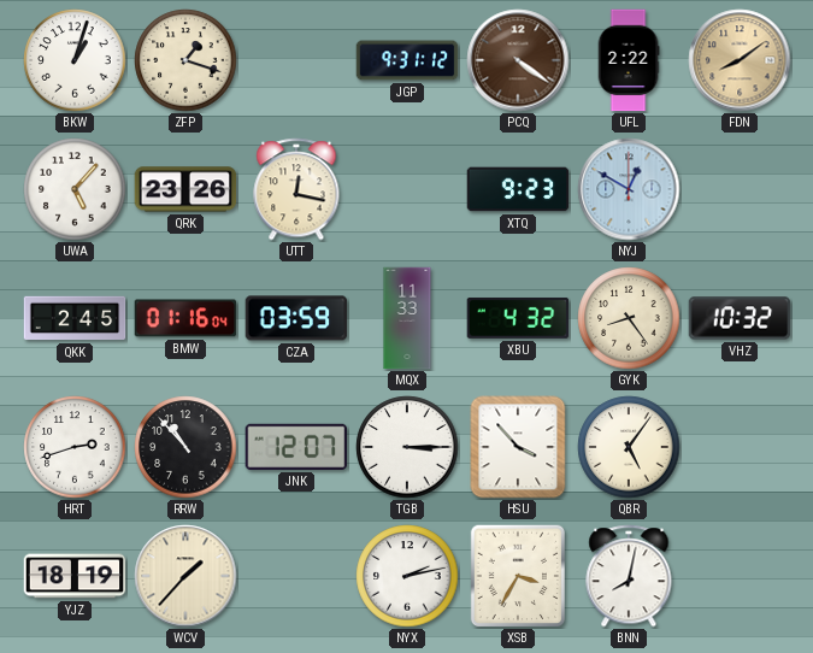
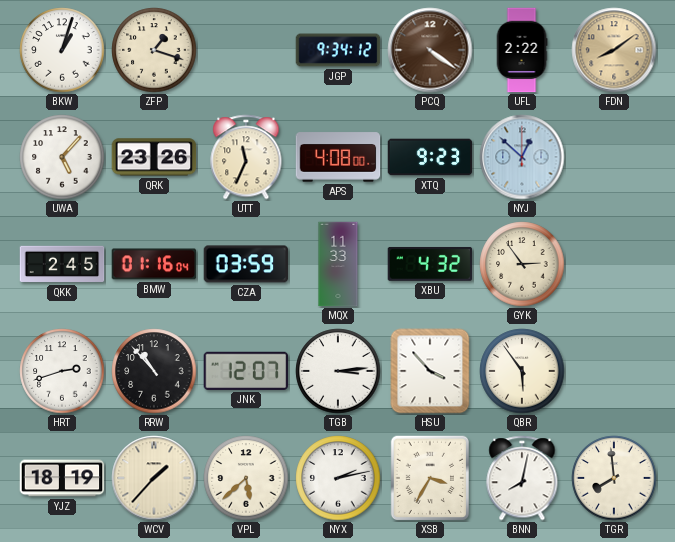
JGP: 9:31 -> 9:34
UTT: 12:17 -> 11:34
APS: none -> 4:08
NYJ: 12:50 -> 12:52
GYK: 8:24 -> 2:54
VHZ: 10:32 -> none
TGB: 3:15 -> 3:14
QBR: 5:06 -> 5:54
VPL: none -> 5:38
TGR: none -> 7:59
